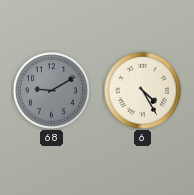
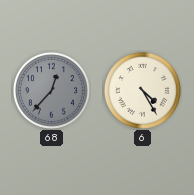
68: 9:10 -> 12:37
